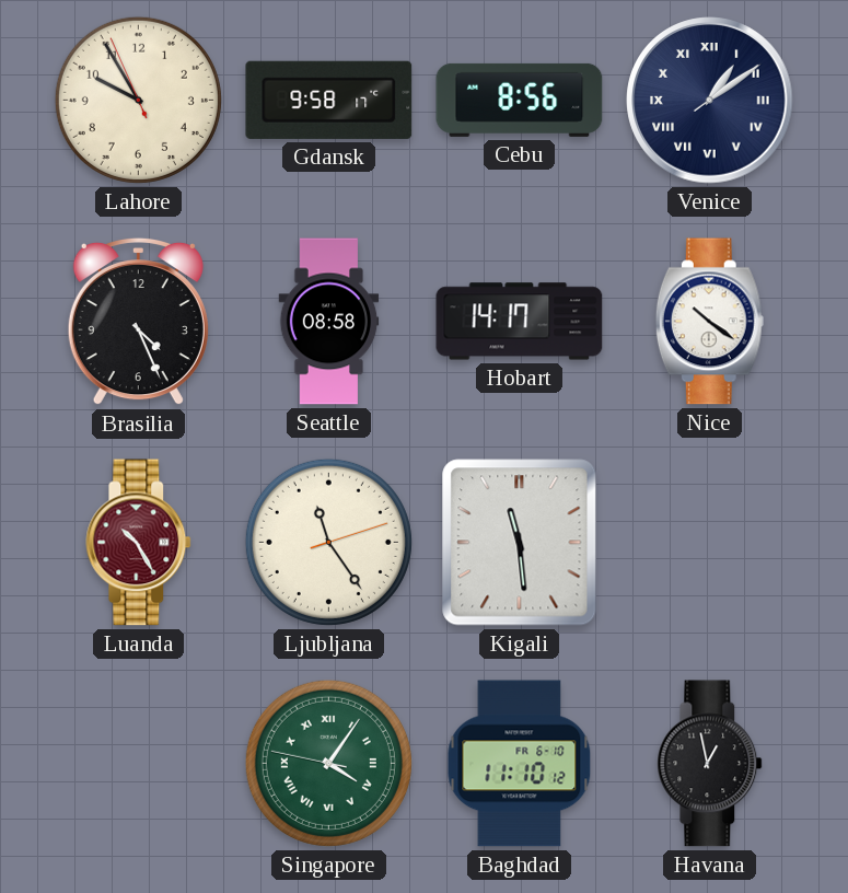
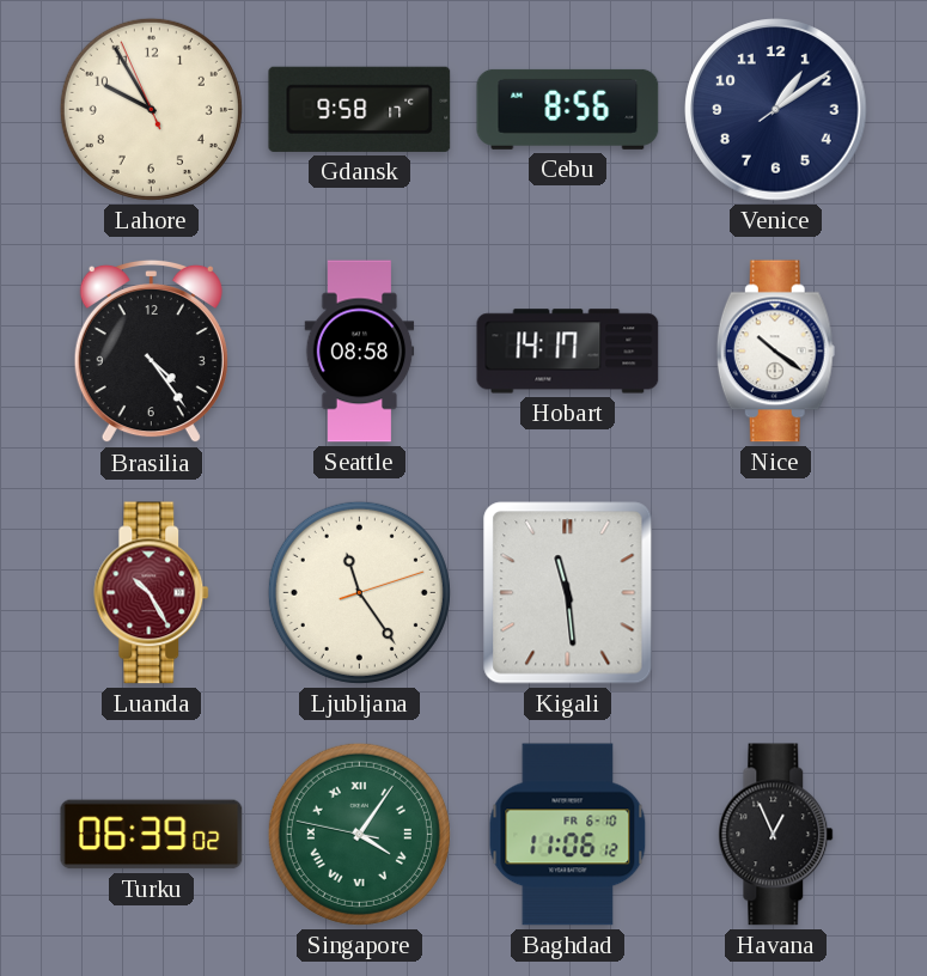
Venice numerals: Roman -> Arabic
Brasilia: 4:26 -> 4:24
Turku: none -> 06:39
Baghdad: 11:10 -> 11:06
Havana: 12:58 -> 12:56
